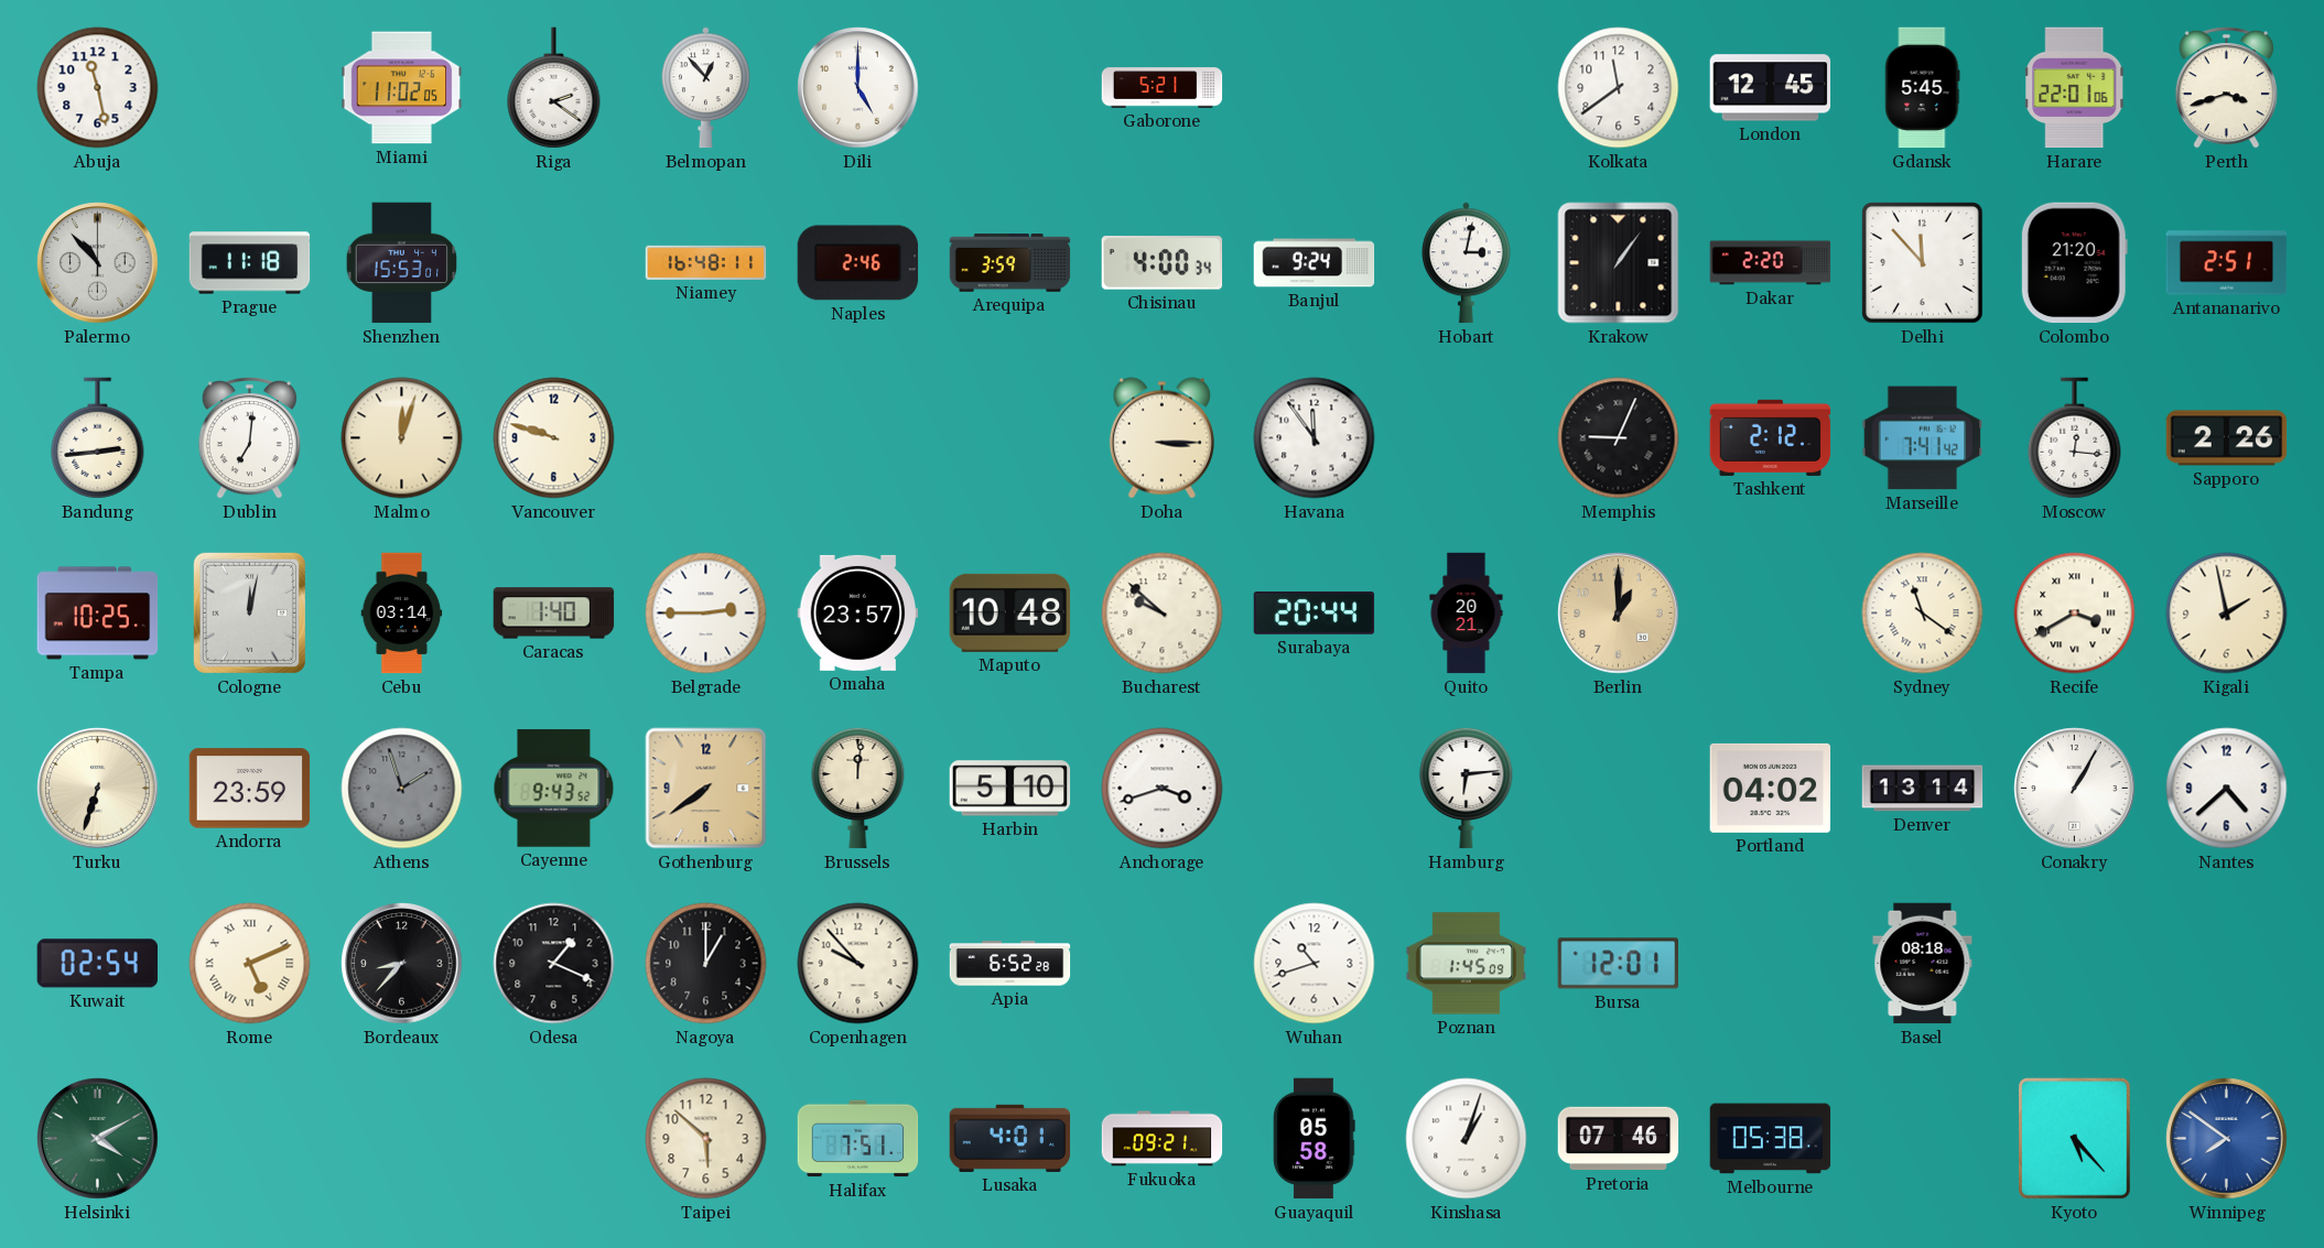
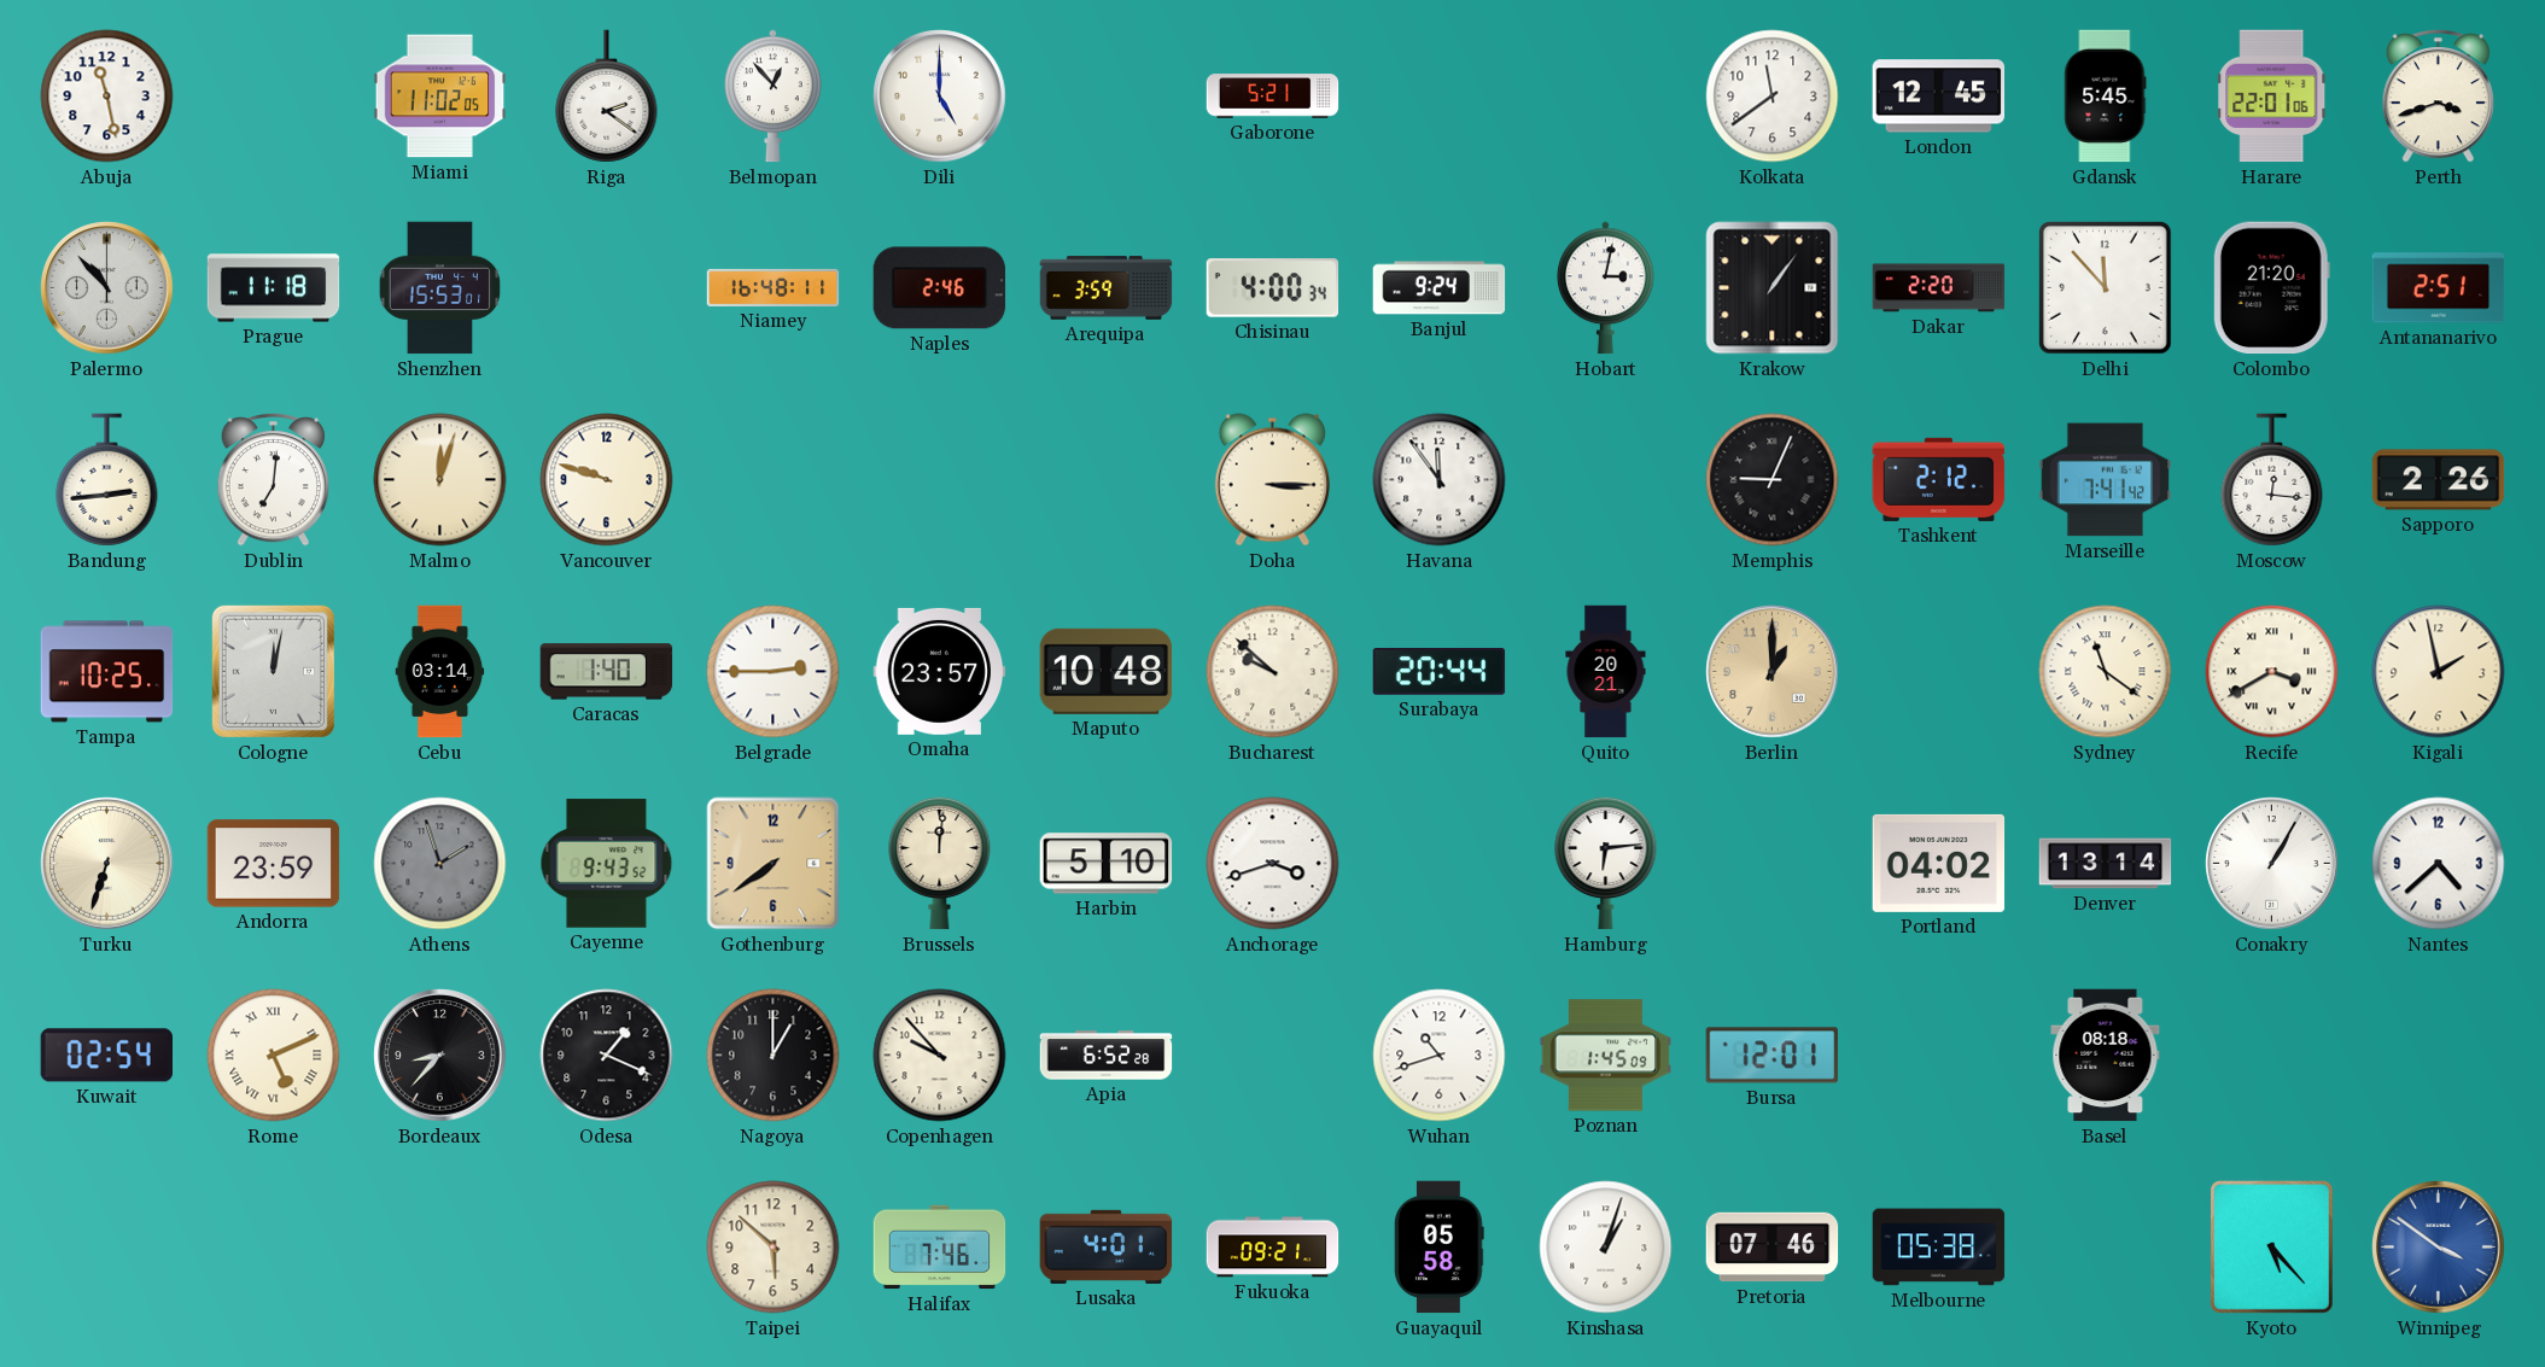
Helsinki: 4:10 -> none
Halifax: 7:51 -> 7:46
Winnipeg: 7:51 -> 3:51
